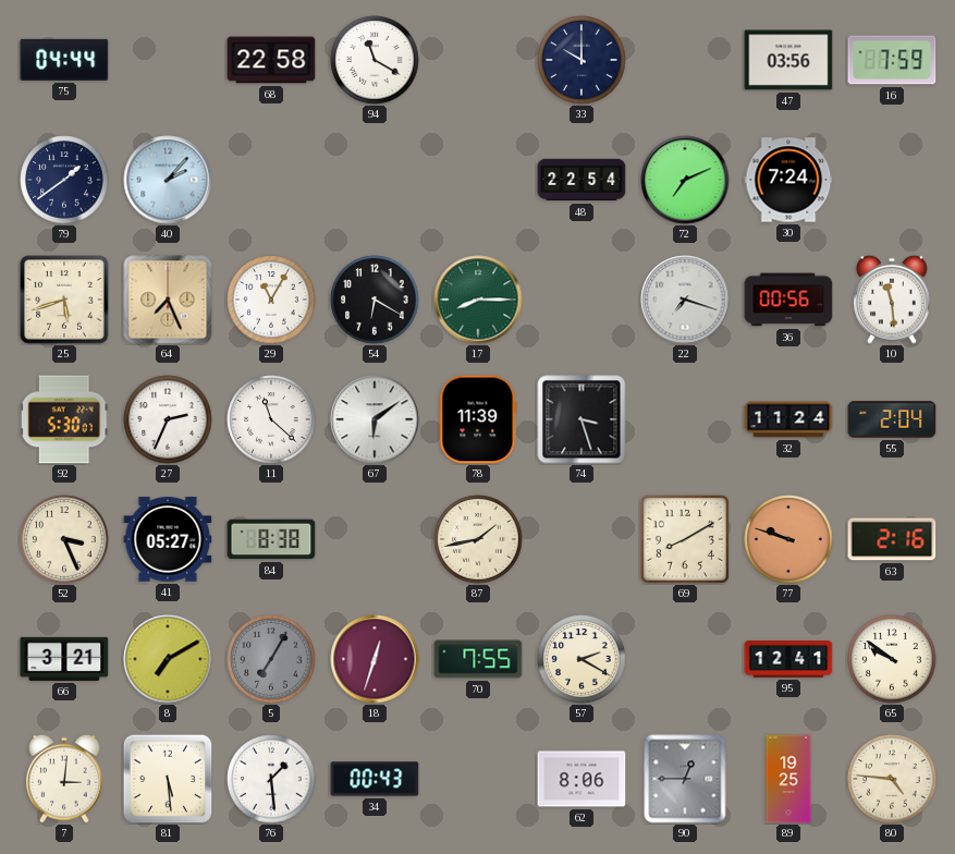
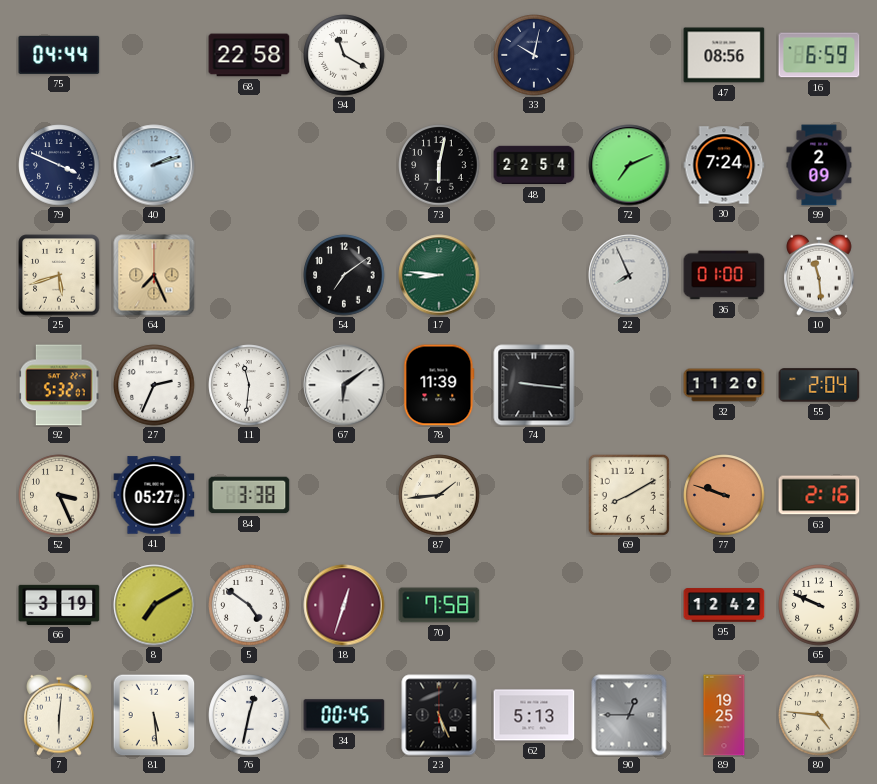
33: 10:00 -> 10:02
47: 03:56 -> 08:56
16: 7:59 -> 6:59
79: 1:39 -> 3:49
40: 2:07 -> 2:12
73: none -> 6:02
99: none -> 2:09
29: 11:05 -> none
54: 6:20 -> 7:09
17: 8:15 -> 8:46
22: 7:18 -> 7:56
36: 00:56 -> 01:00
92: 5:30 -> 5:32
11: 11:22 -> 11:31
74: 3:27 -> 9:16
32: 11:24 -> 11:20
84: 8:38 -> 3:38
87: 1:43 -> 1:44
66: 3:21 -> 3:19
5: 7:05 -> 4:51
5 dial: grey -> white
70: 7:55 -> 7:58
57: 2:20 -> none
95: 12:41 -> 12:42
65: 9:51 -> 9:49
7: 3:01 -> 6:01
76: 1:29 -> 12:32
34: 00:43 -> 00:45
23: none -> 5:26
62: 8:06 -> 5:13
